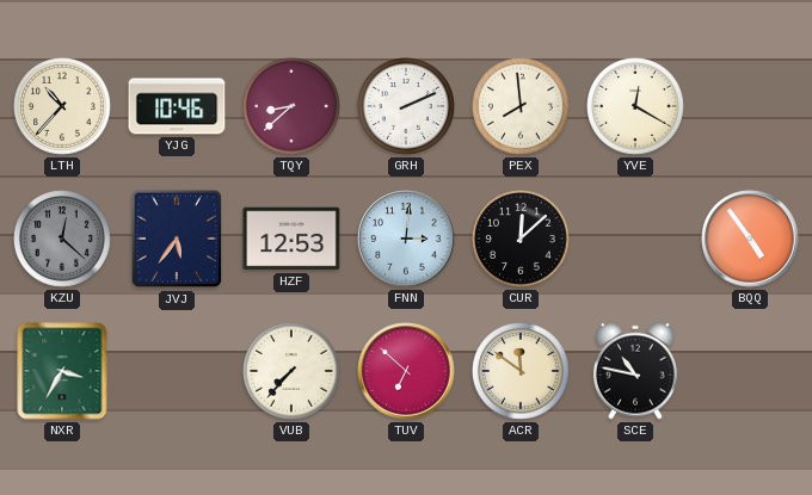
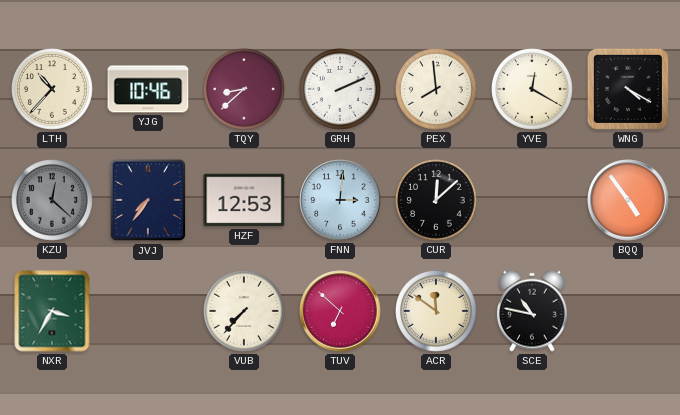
WNG: none -> 4:20
JVJ: 5:36 -> 7:36
